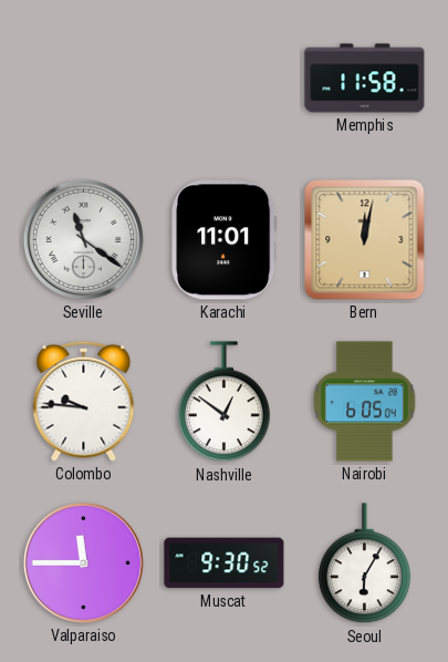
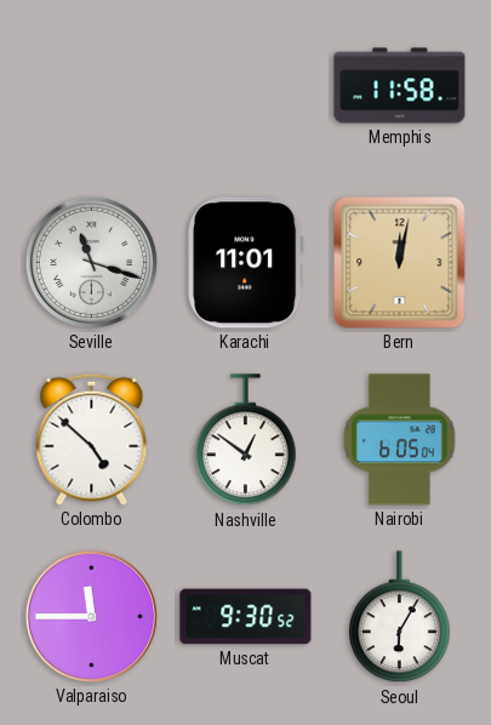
Seville: 11:21 -> 11:18
Colombo: 9:46 -> 4:52
